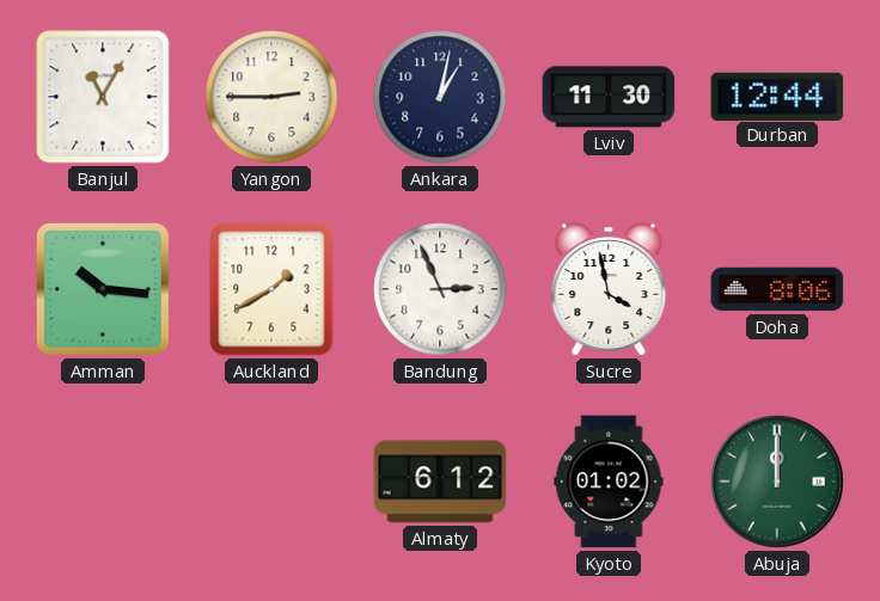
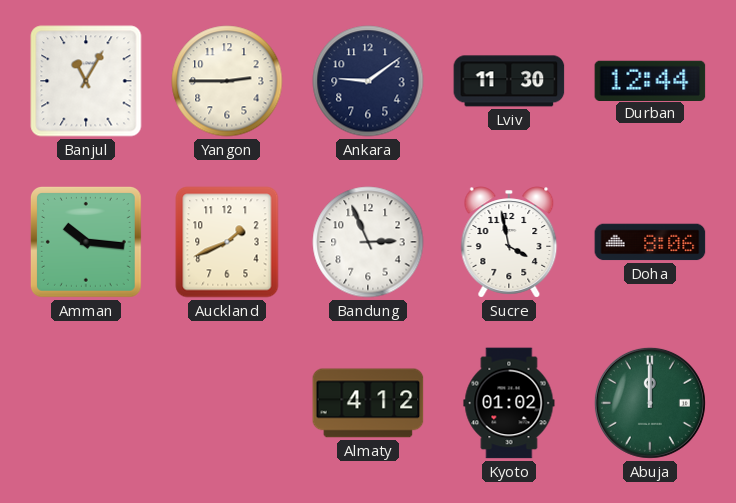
Ankara: 1:02 -> 9:09
Auckland: 1:40 -> 1:41
Almaty: 6:12 -> 4:12
